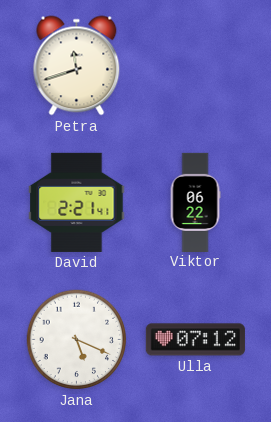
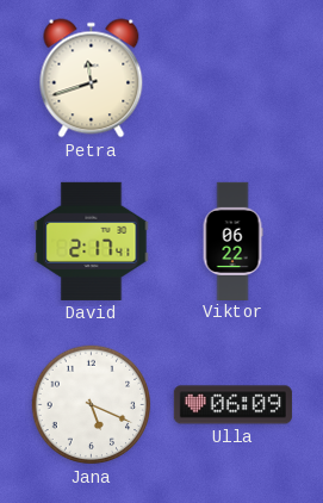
David: 2:21 -> 2:17
Ulla: 07:12 -> 06:09
